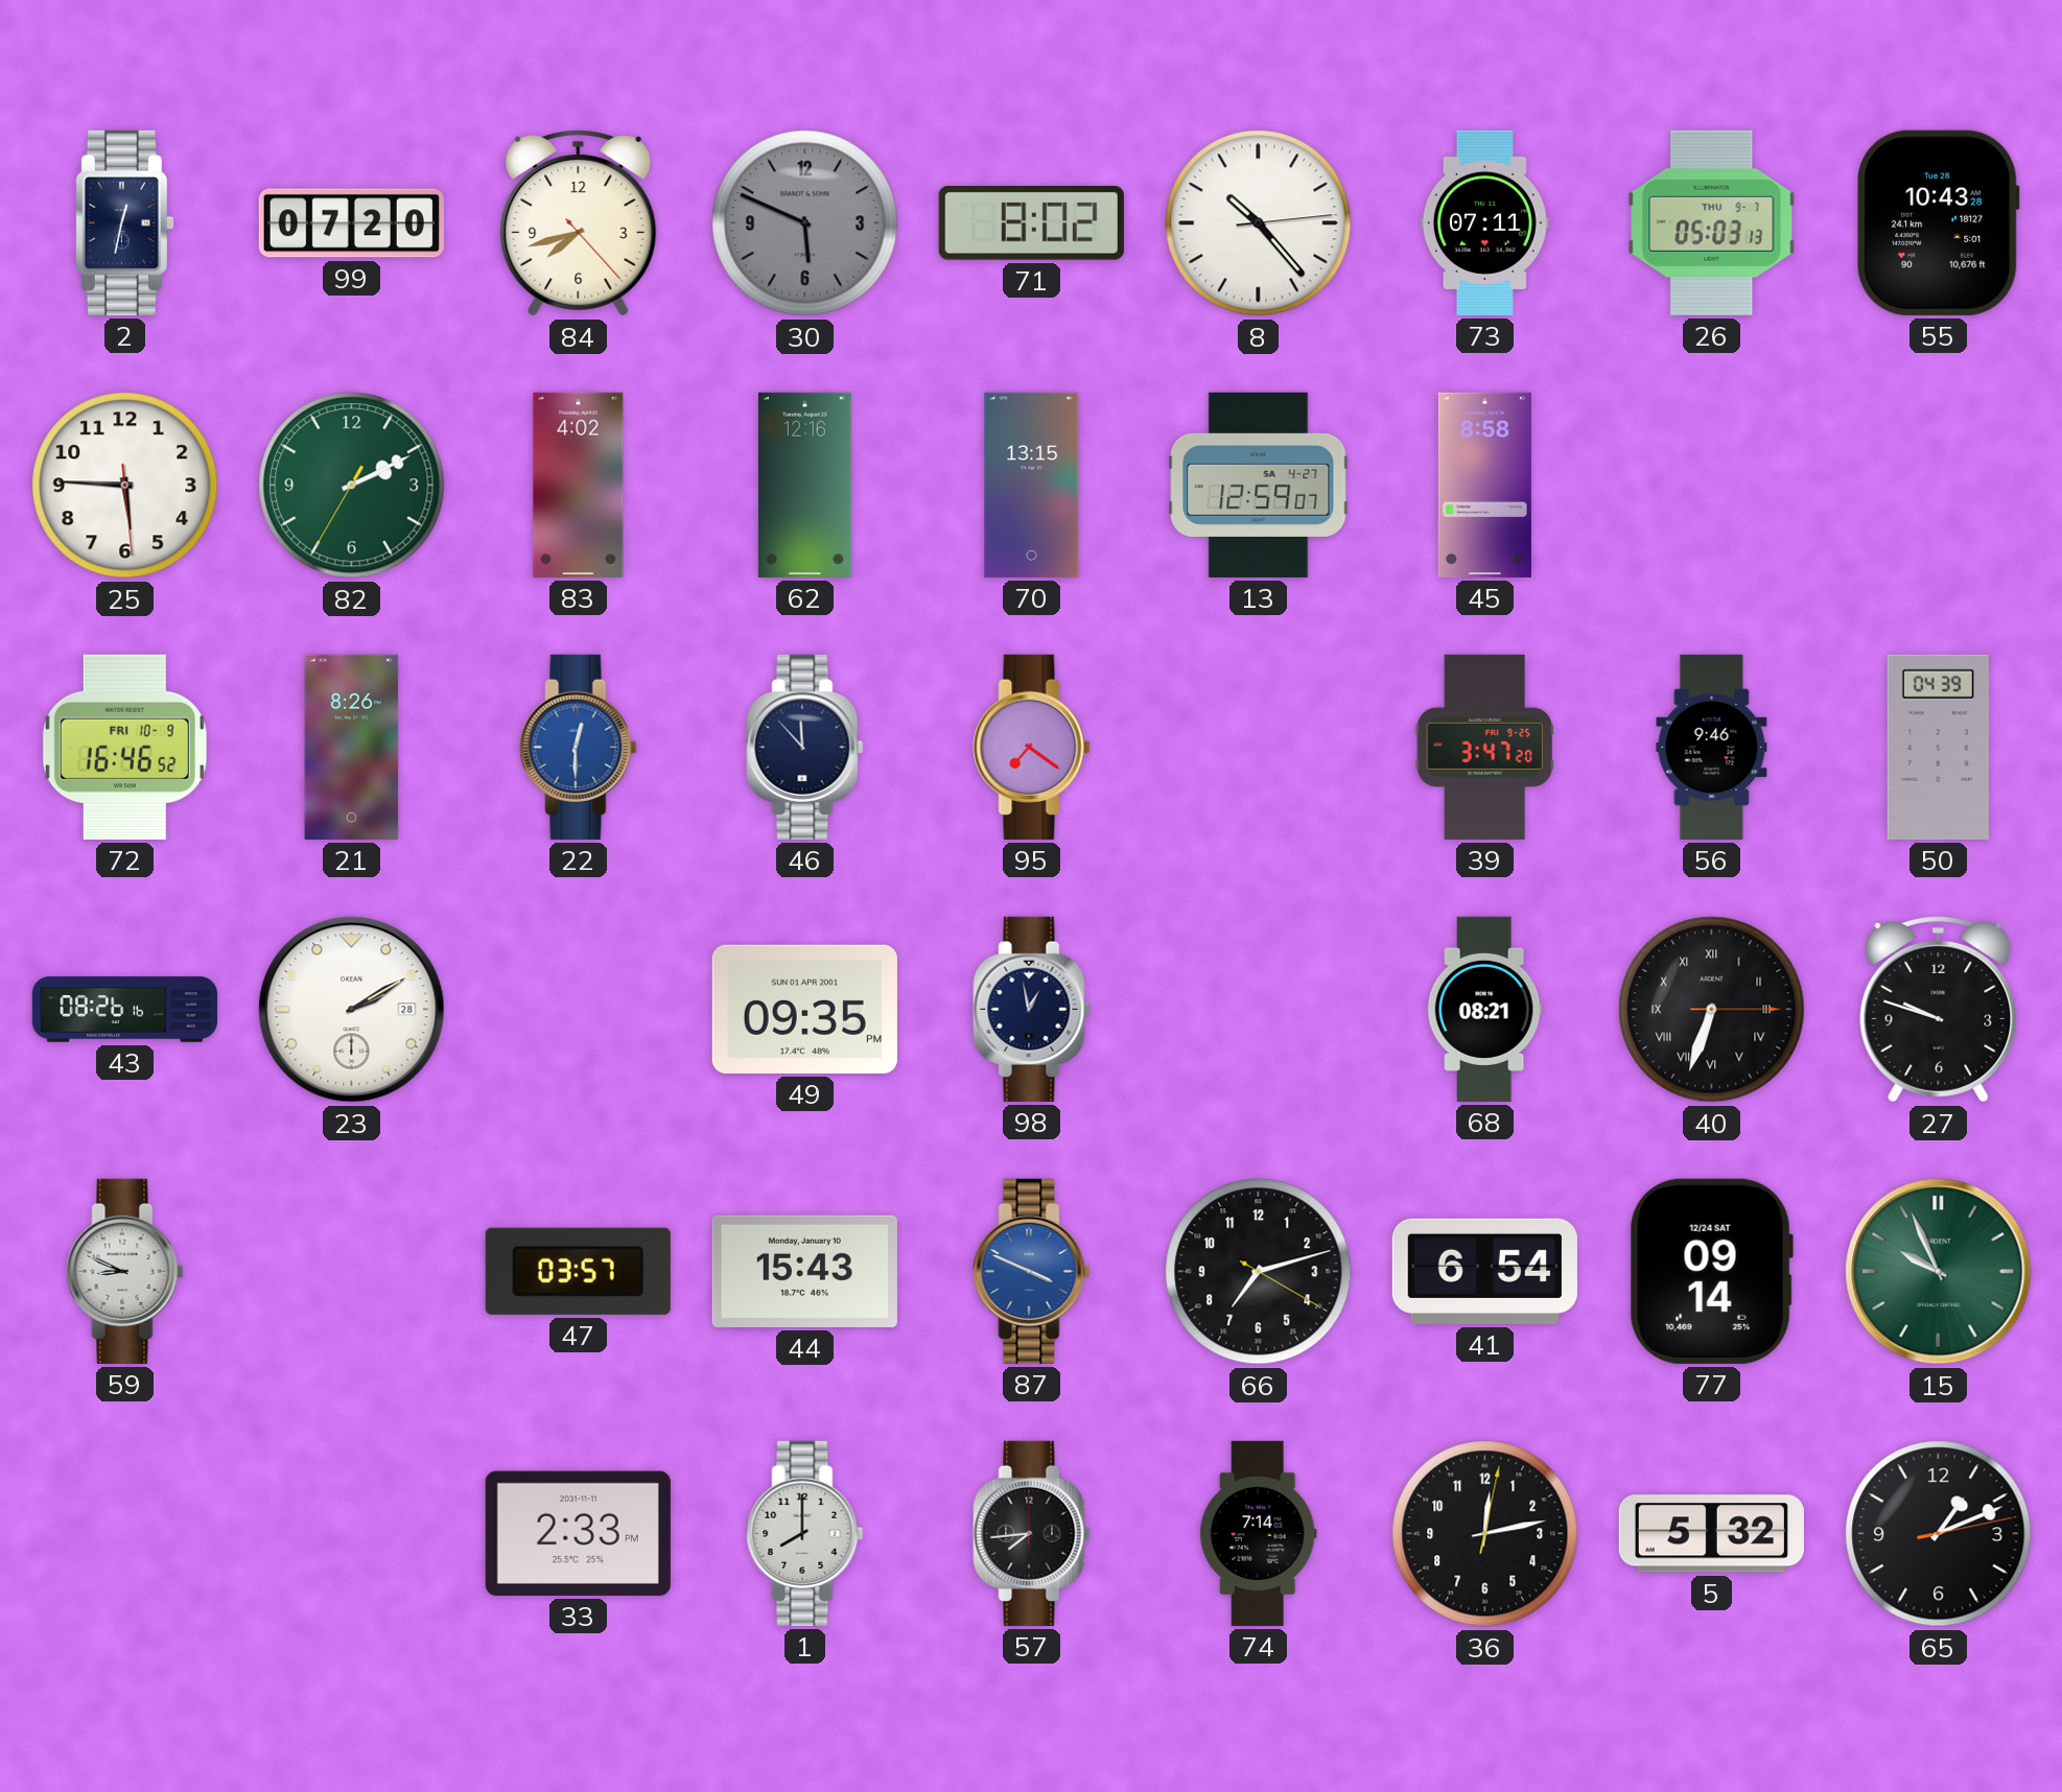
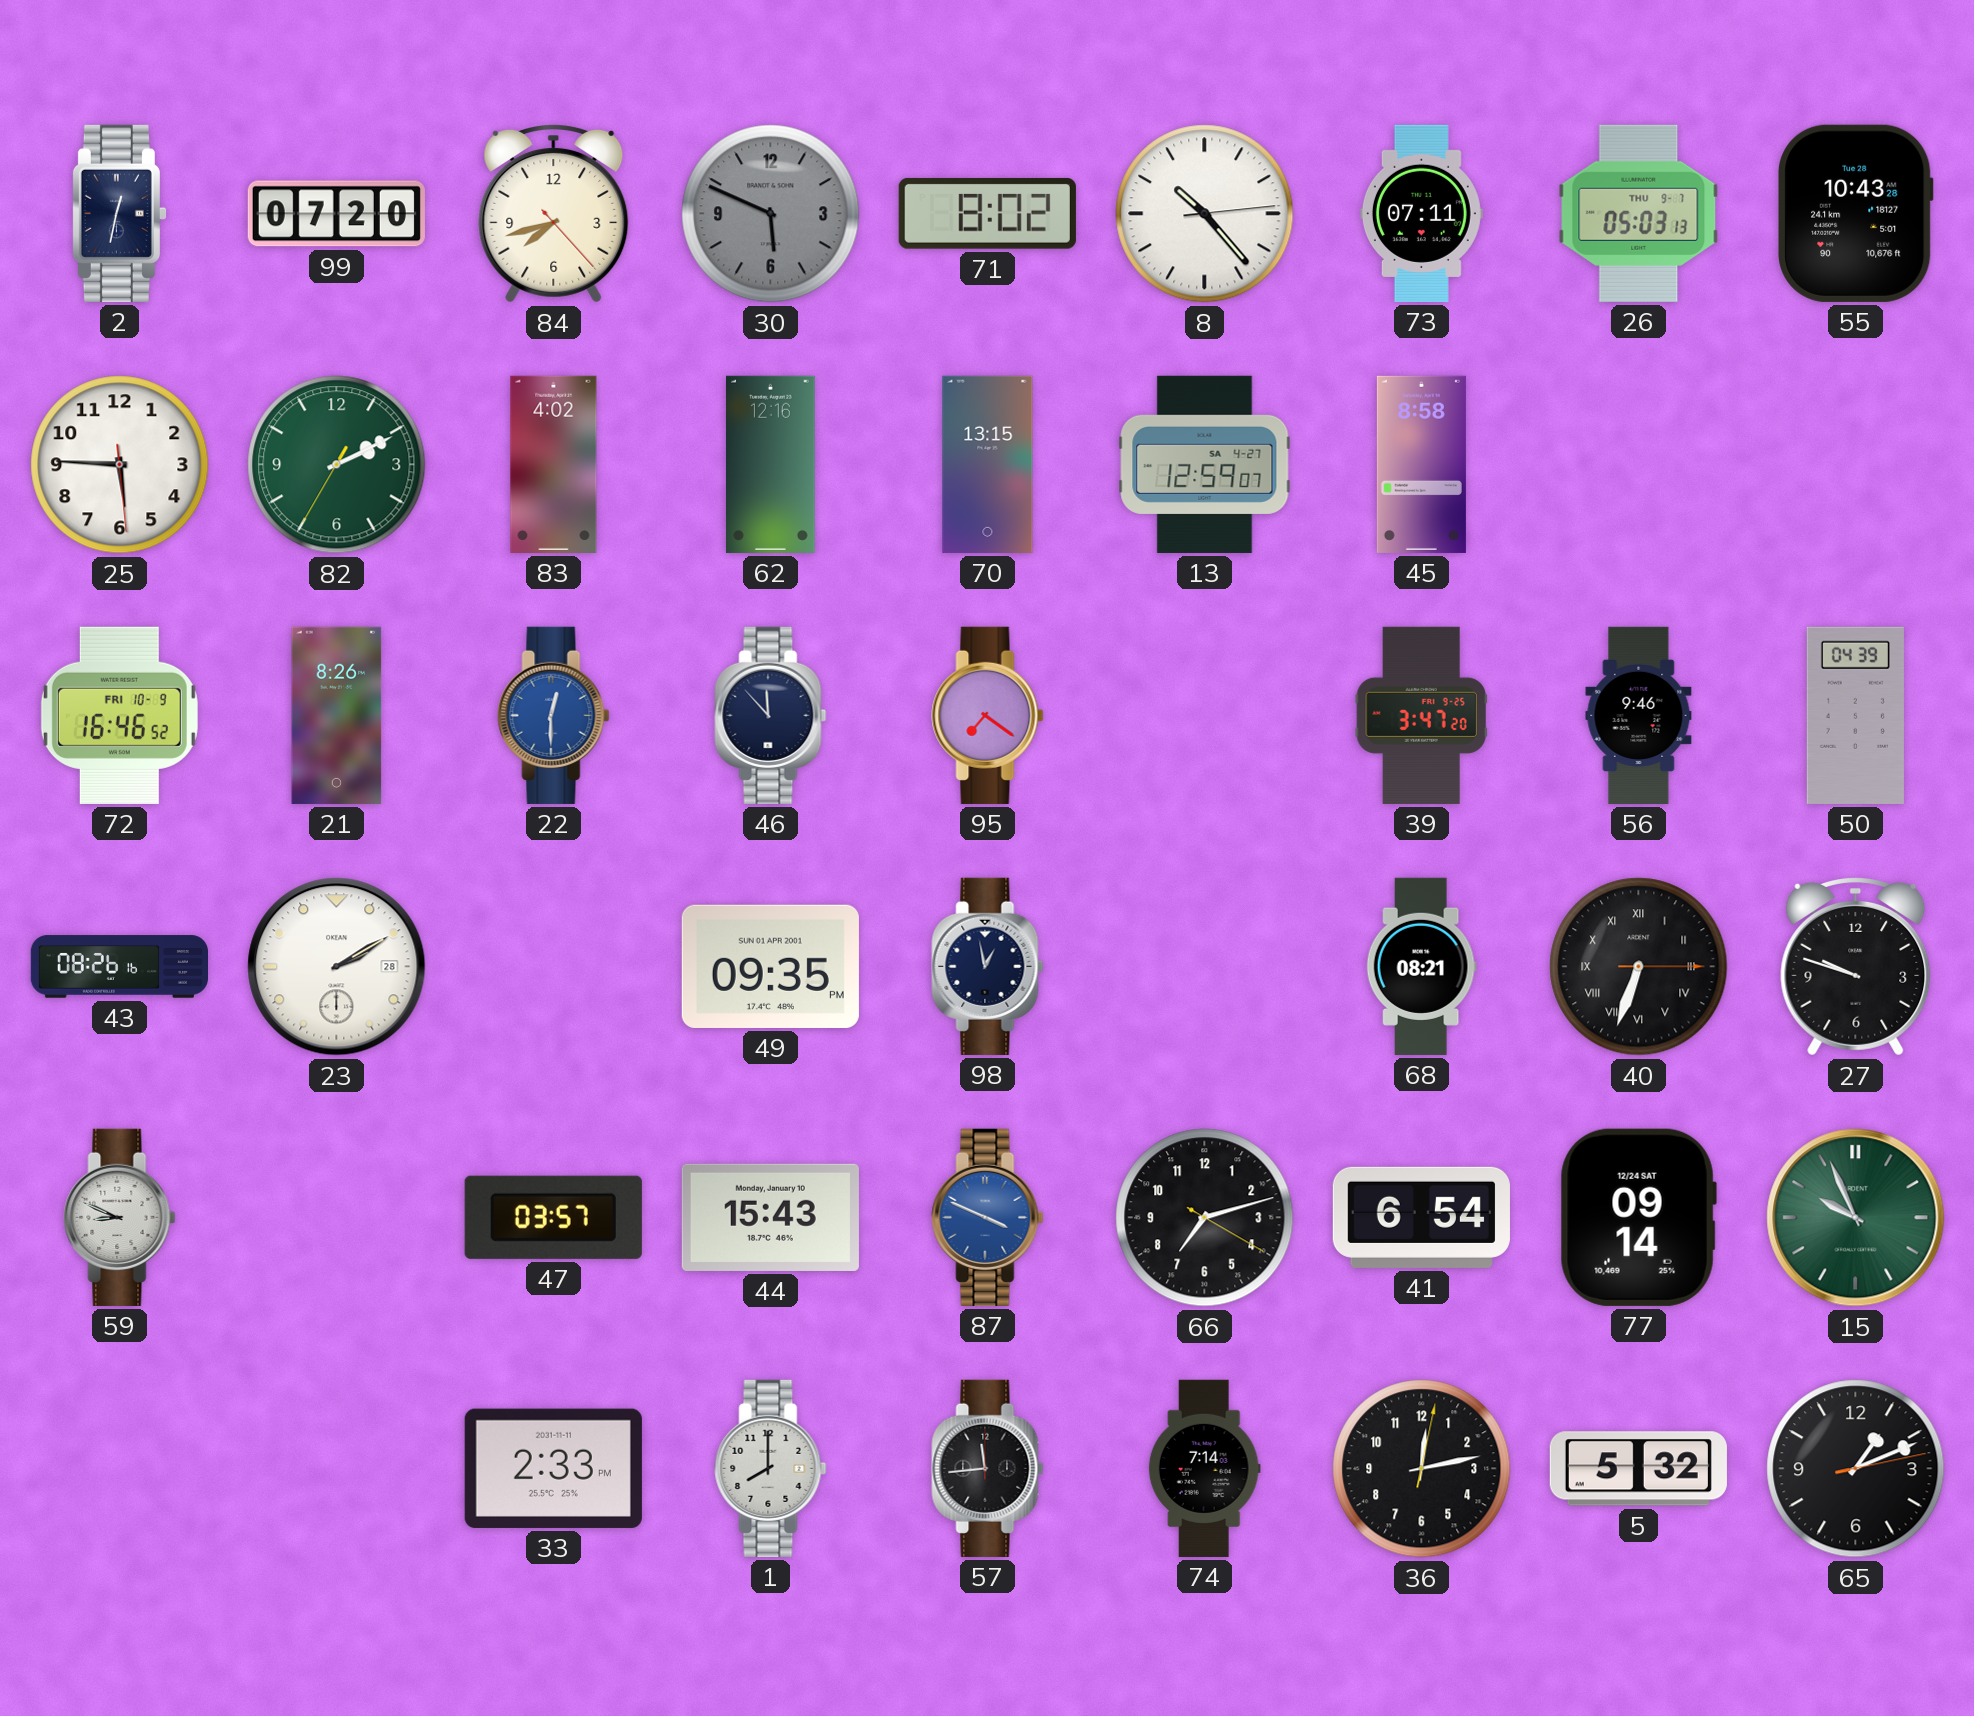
57: 7:44 -> 11:44
